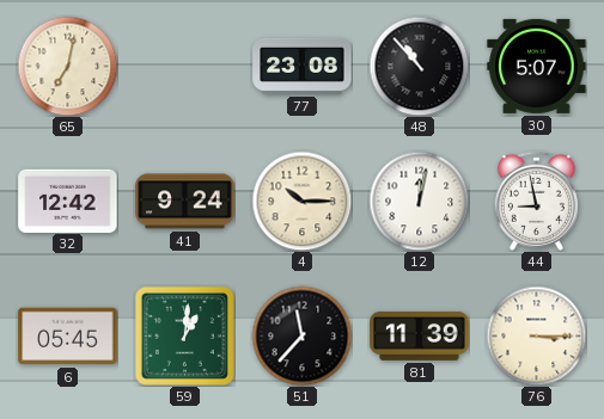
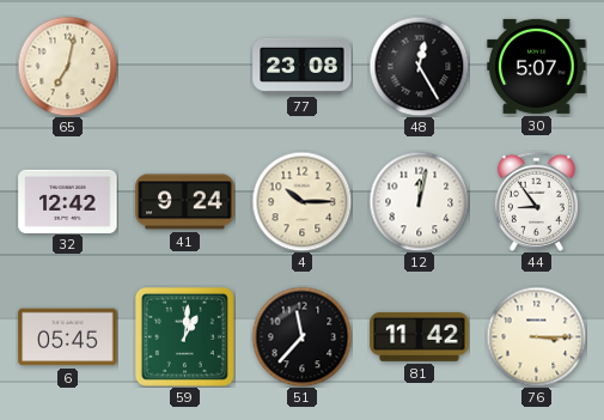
48: 10:53 -> 12:25
44: 8:58 -> 8:54
81: 11:39 -> 11:42
